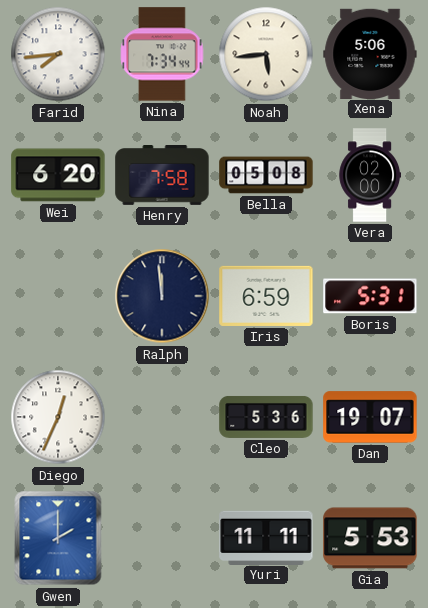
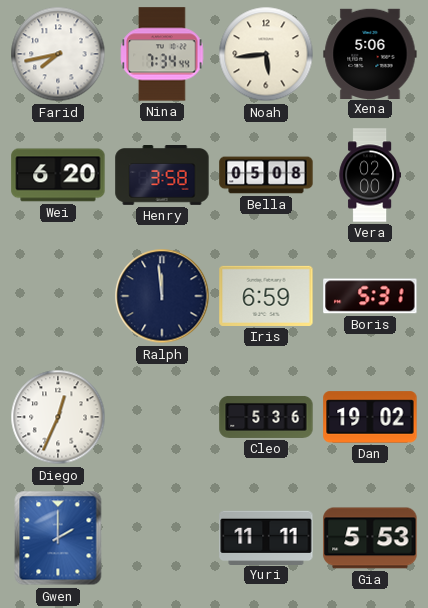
Farid: 7:44 -> 7:43
Henry: 7:58 -> 3:58
Dan: 19:07 -> 19:02
